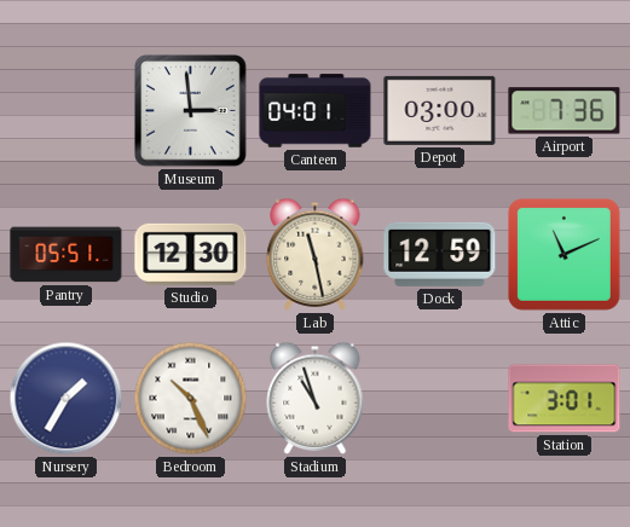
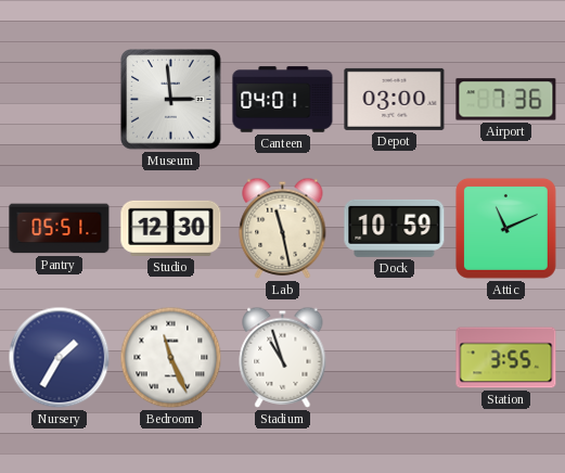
Dock: 12:59 -> 10:59
Bedroom: 10:26 -> 11:26
Station: 3:01 -> 3:55
